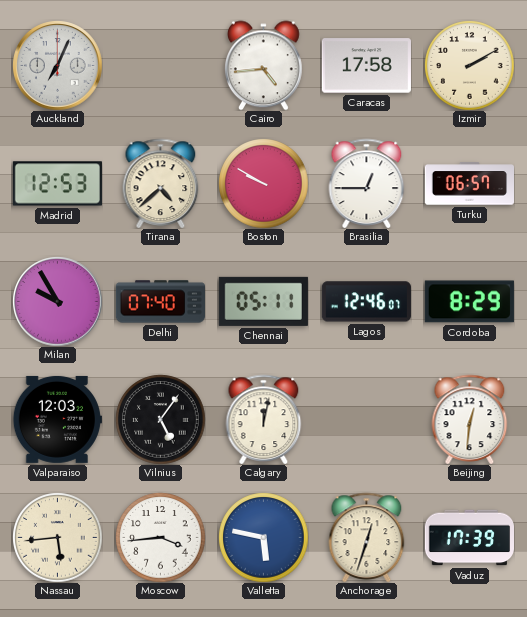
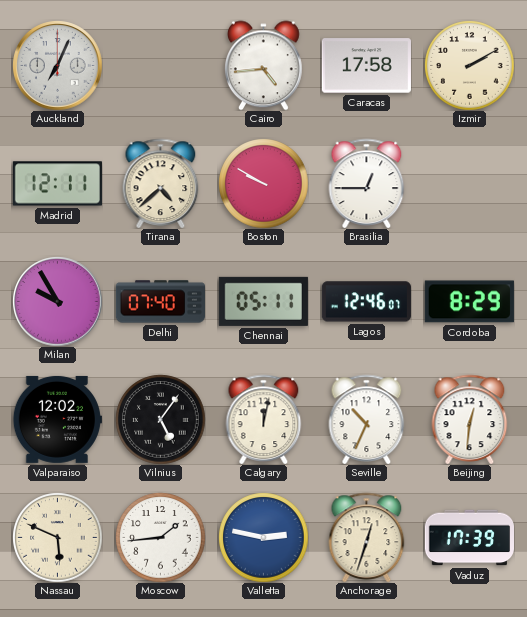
Madrid: 12:53 -> 12:11
Turku: 06:57 -> none
Valparaiso: 12:03 -> 12:02
Seville: none -> 10:34
Nassau: 5:44 -> 5:49
Moscow: 3:44 -> 1:44
Valletta: 5:47 -> 2:47
